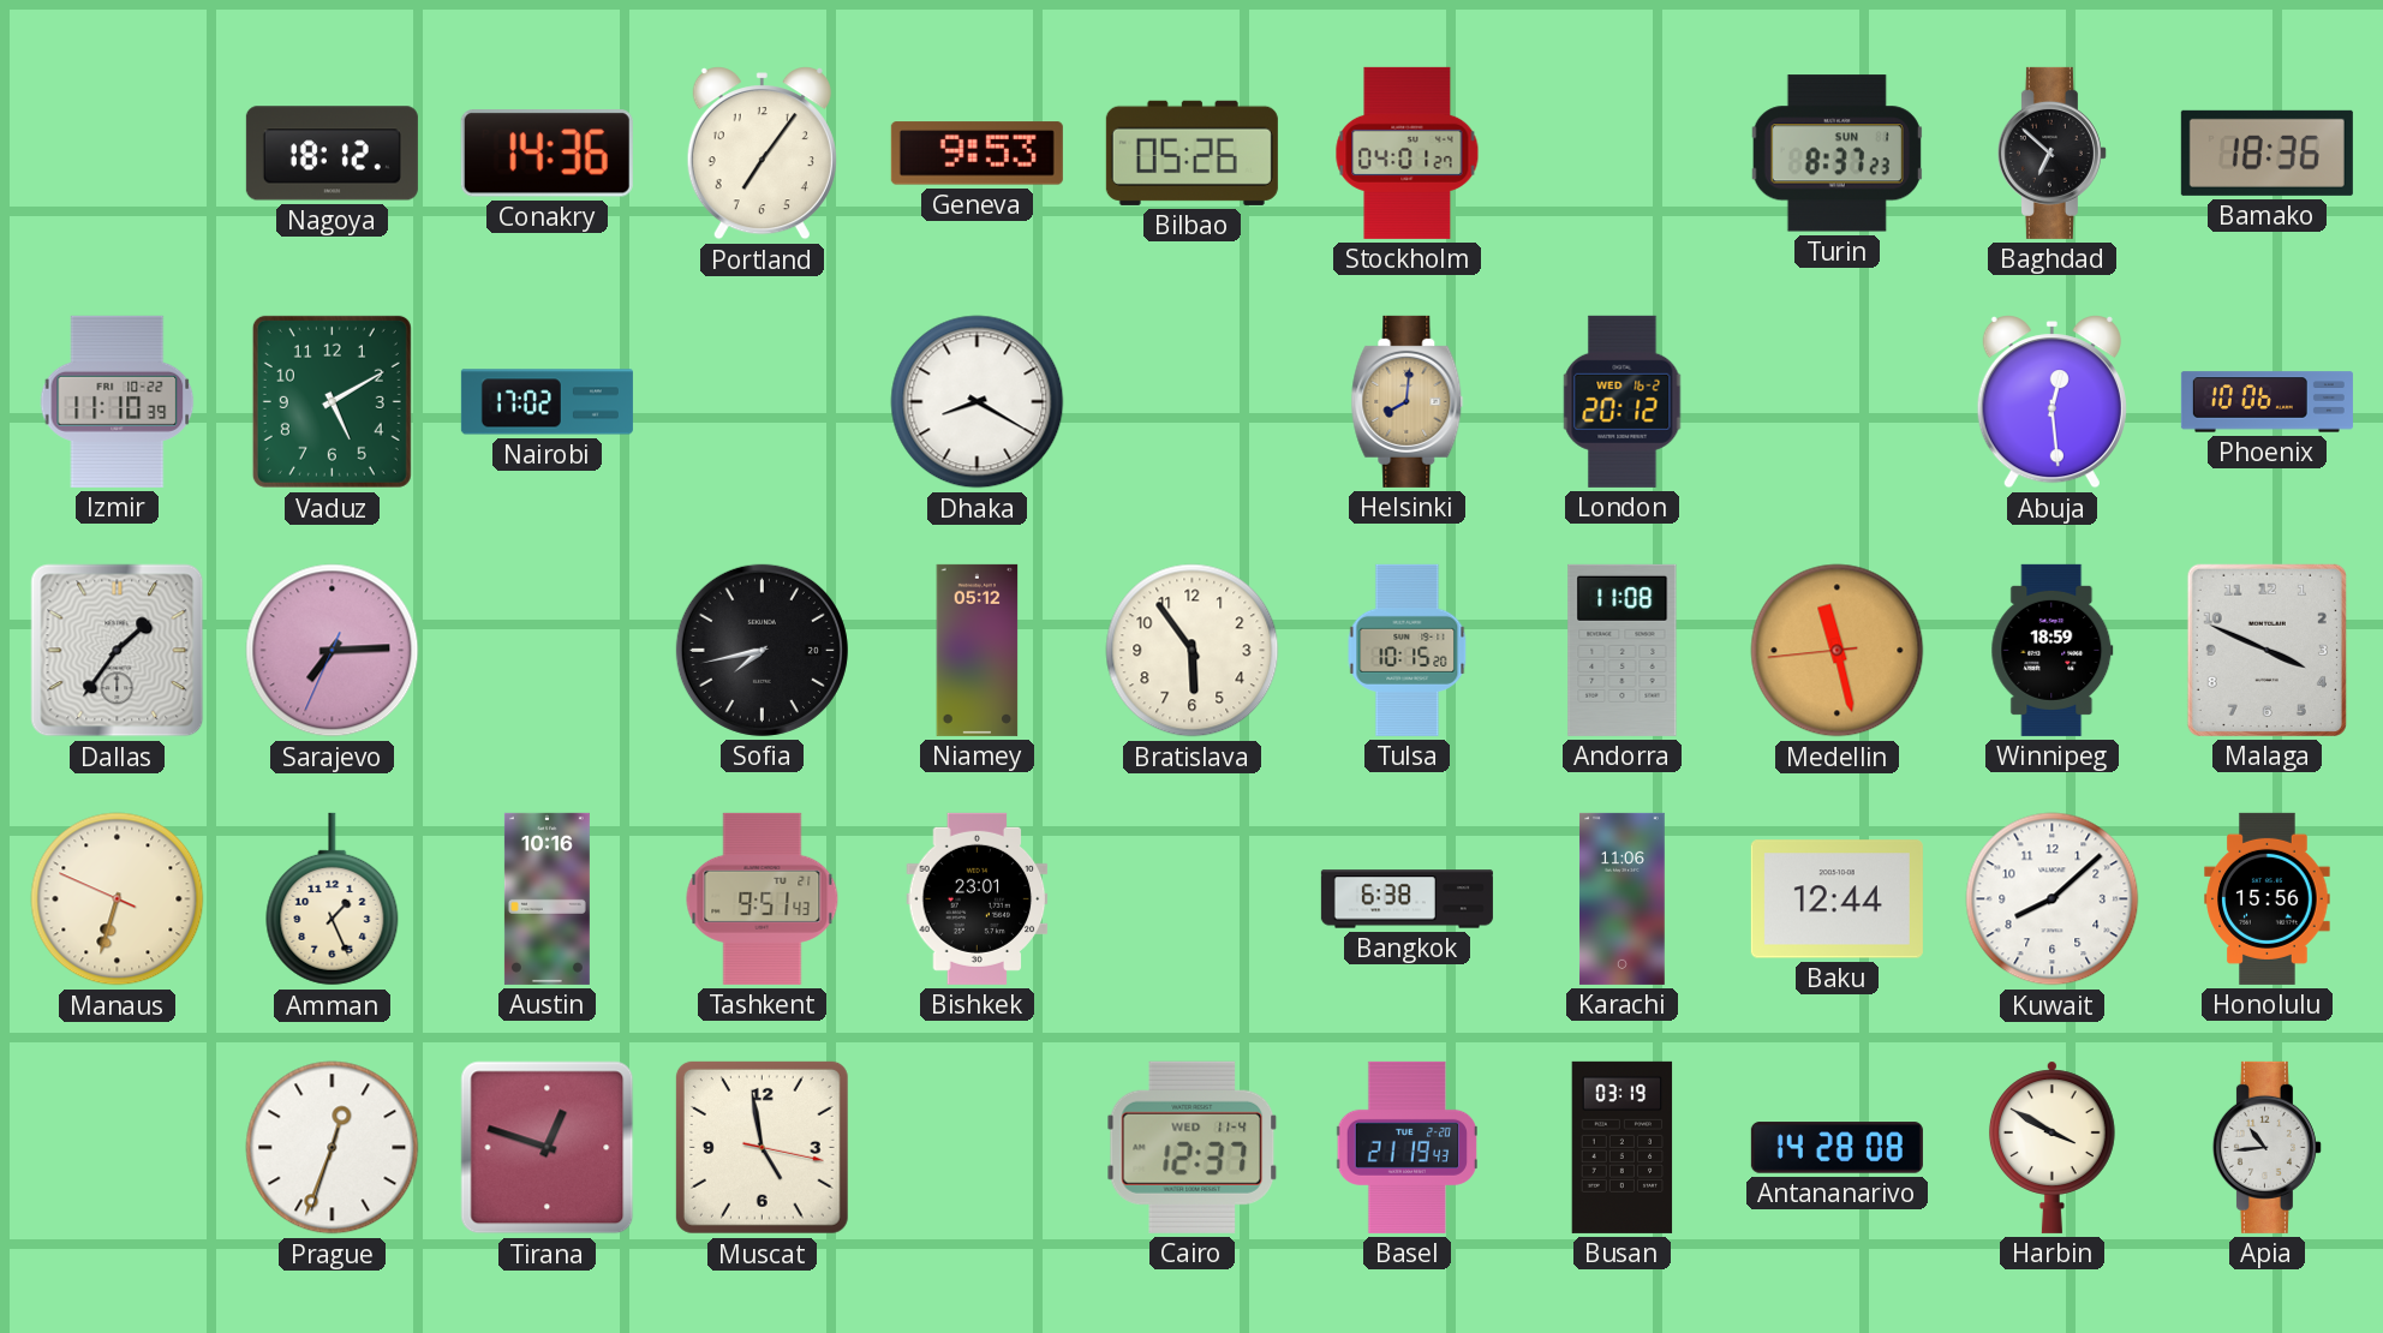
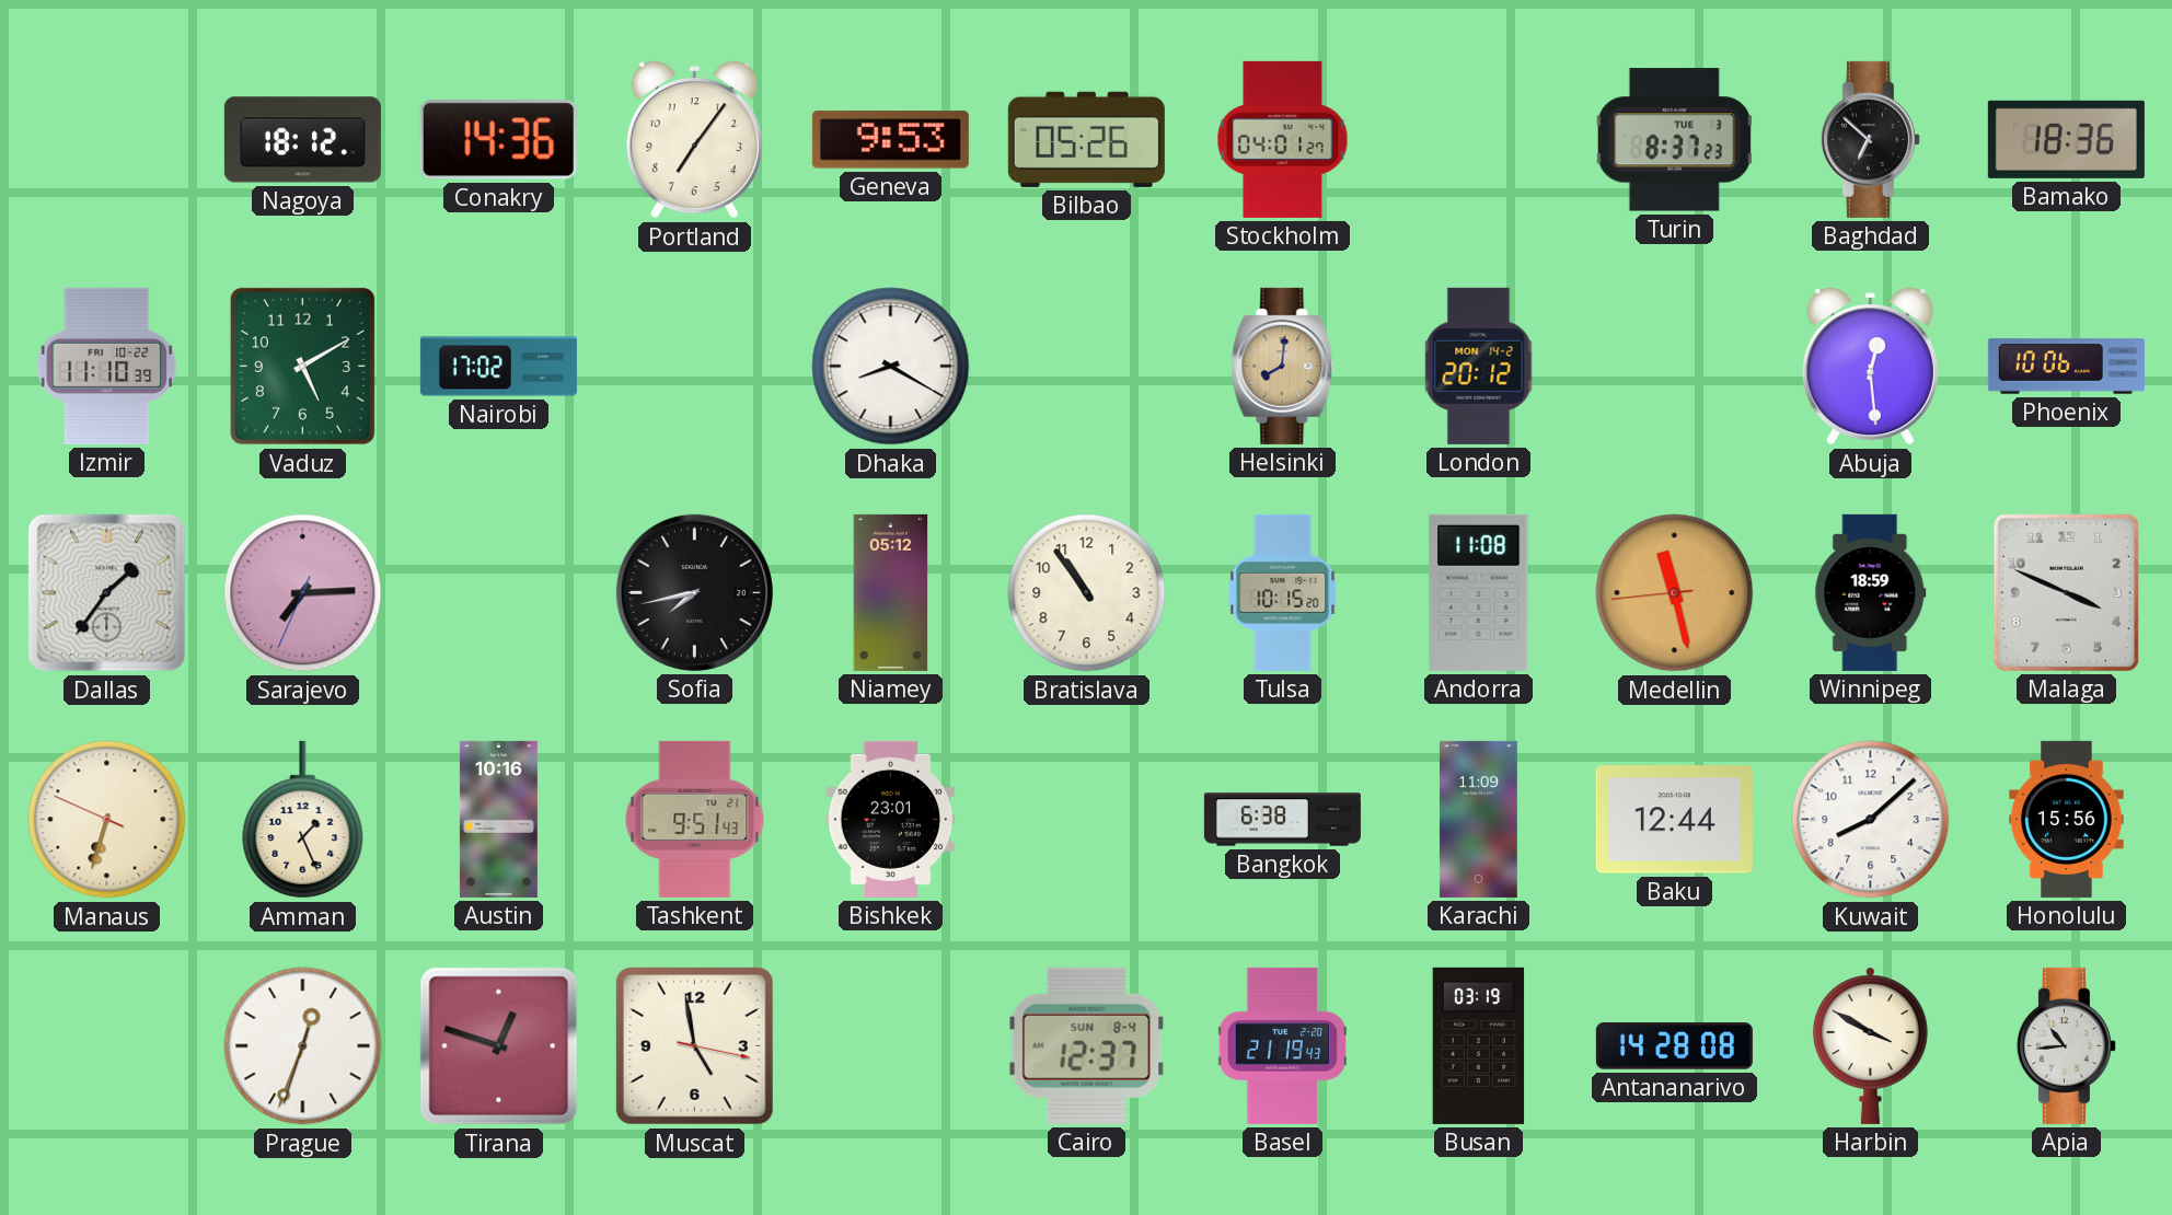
Turin date: SUN 1 -> TUE 3
London date: WED 16-2 -> MON 14-2
Bratislava: 5:54 -> 10:54
Karachi: 11:06 -> 11:09
Cairo date: WED 11-4 -> SUN 8-4
